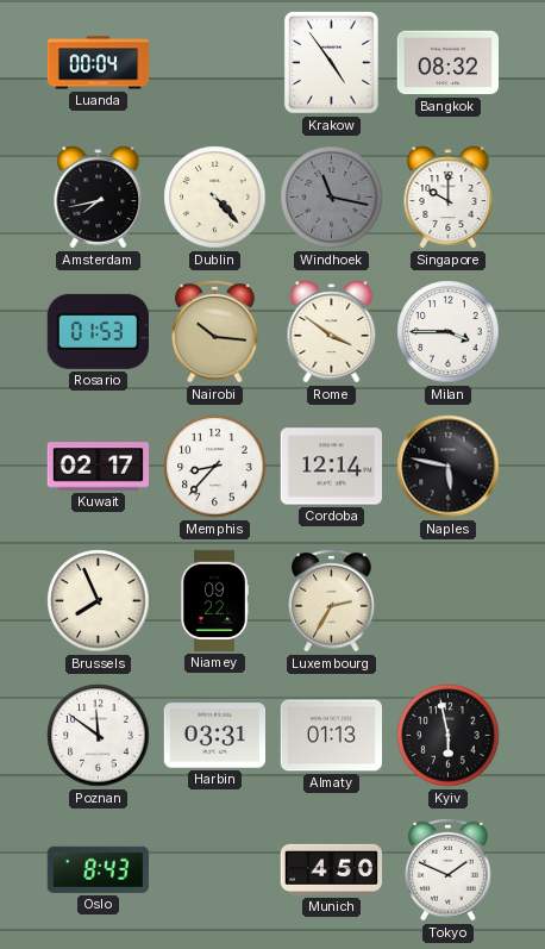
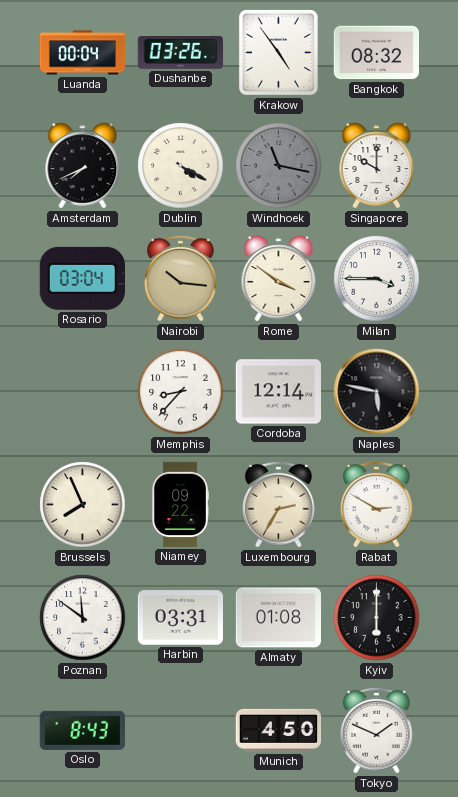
Dushanbe: none -> 03:26
Amsterdam: 7:43 -> 7:41
Dublin: 4:23 -> 4:20
Rosario: 01:53 -> 03:04
Kuwait: 02:17 -> none
Rabat: none -> 2:50
Almaty: 01:13 -> 01:08
Kyiv: 5:58 -> 6:00
